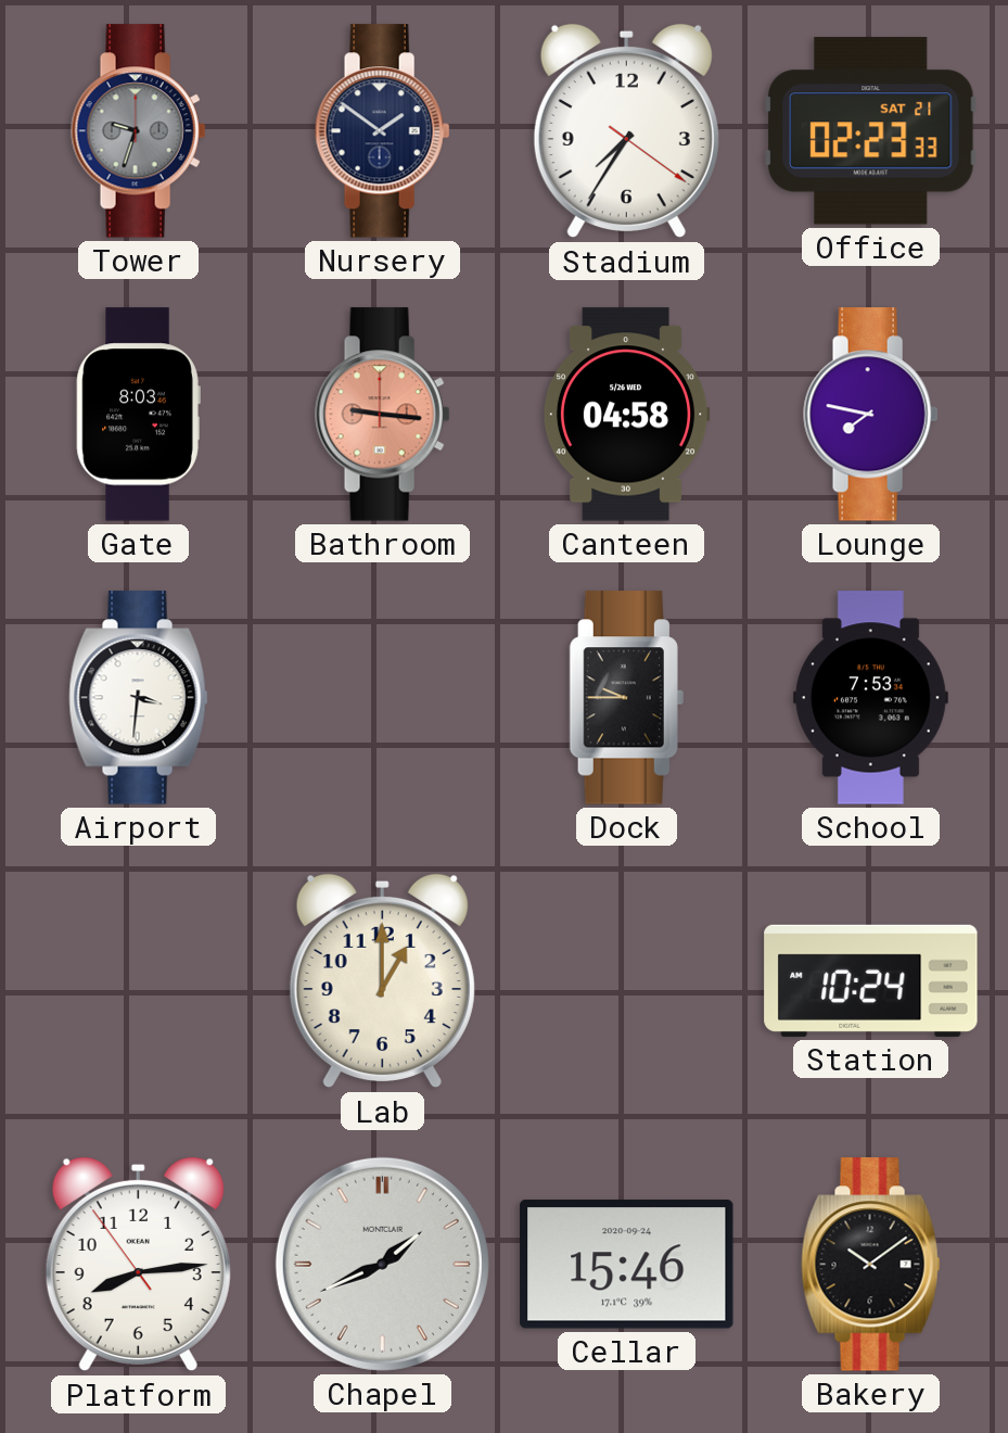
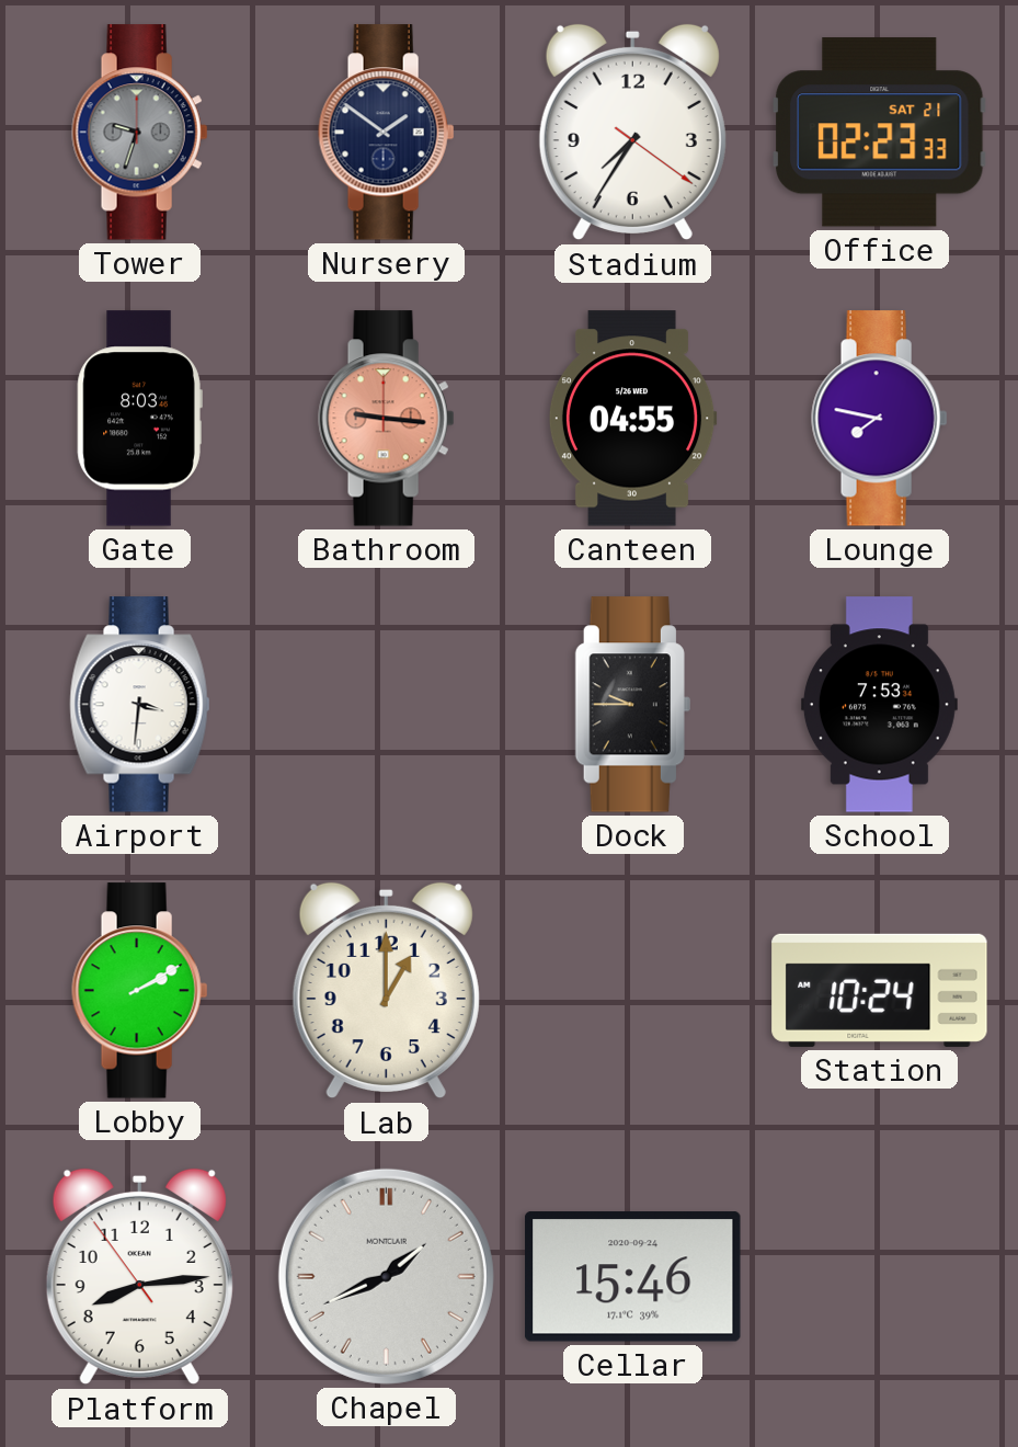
Canteen: 04:58 -> 04:55
Lobby: none -> 2:10
Bakery: 10:09 -> none
